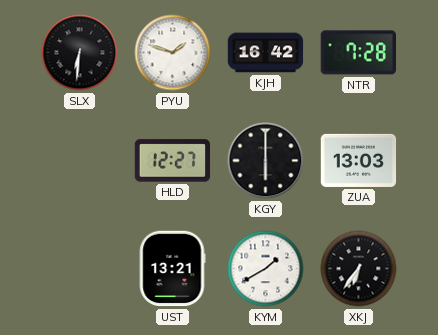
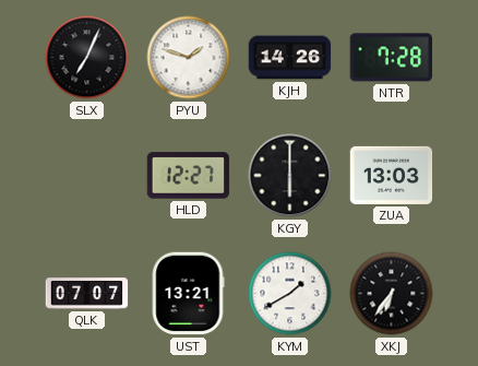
SLX: 6:31 -> 7:04
KJH: 16:42 -> 14:26
QLK: none -> 07:07
